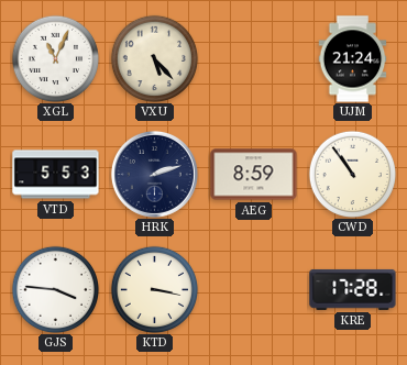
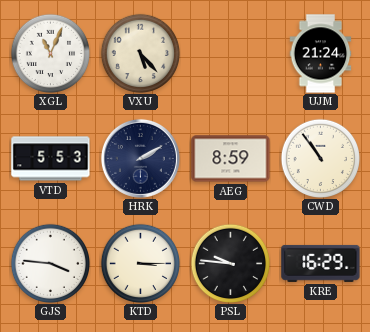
HRK: 2:12 -> 2:10
KTD: 3:17 -> 3:15
PSL: none -> 9:46
KRE: 17:28 -> 16:29
